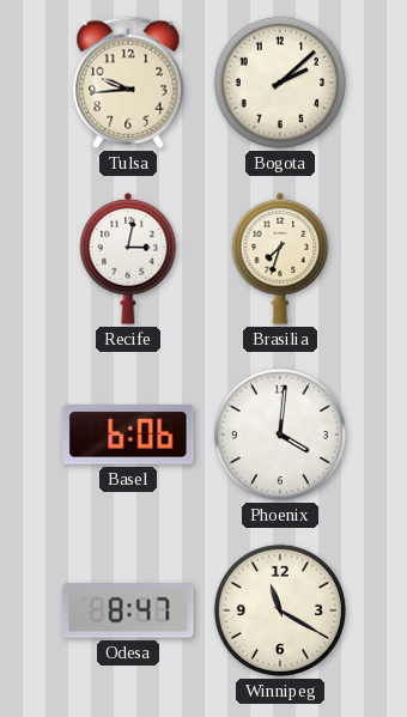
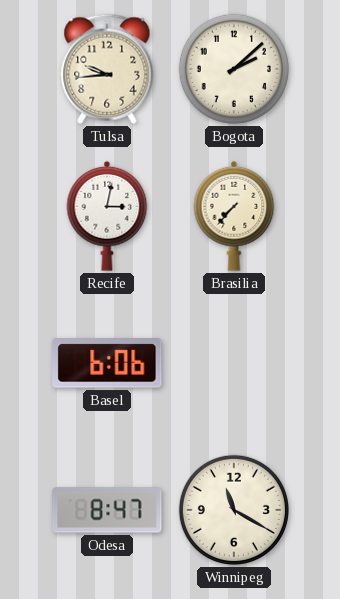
Brasilia: 7:33 -> 7:37
Phoenix: 4:01 -> none
